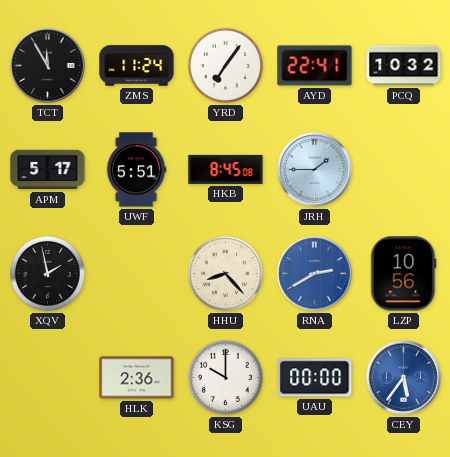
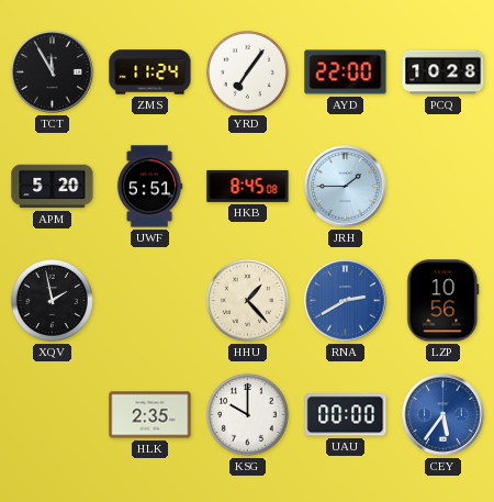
AYD: 22:41 -> 22:00
PCQ: 10:32 -> 10:28
APM: 5:17 -> 5:20
HHU: 8:23 -> 1:23
HLK: 2:36 -> 2:35
